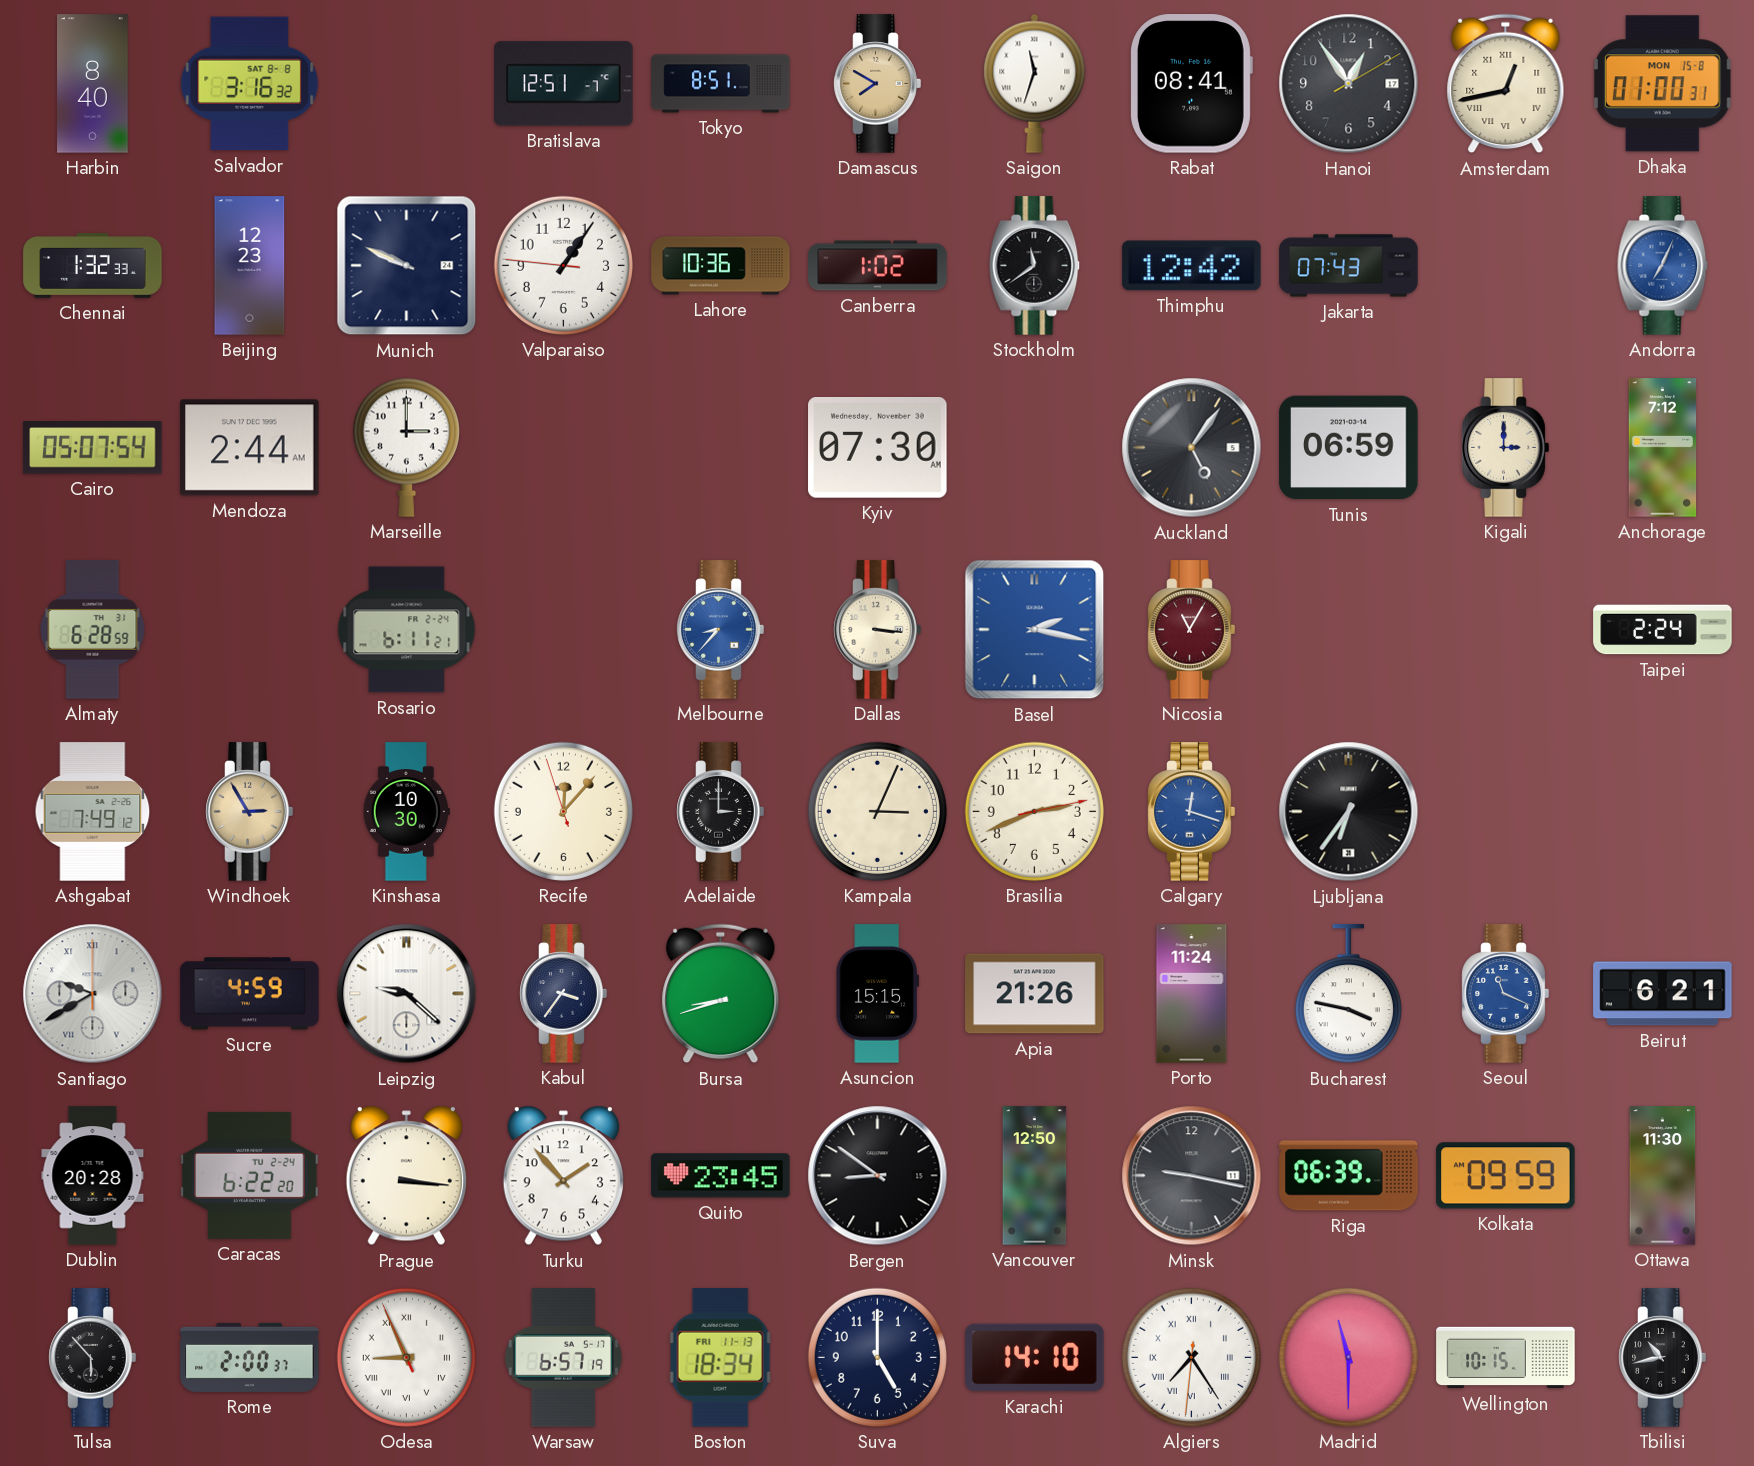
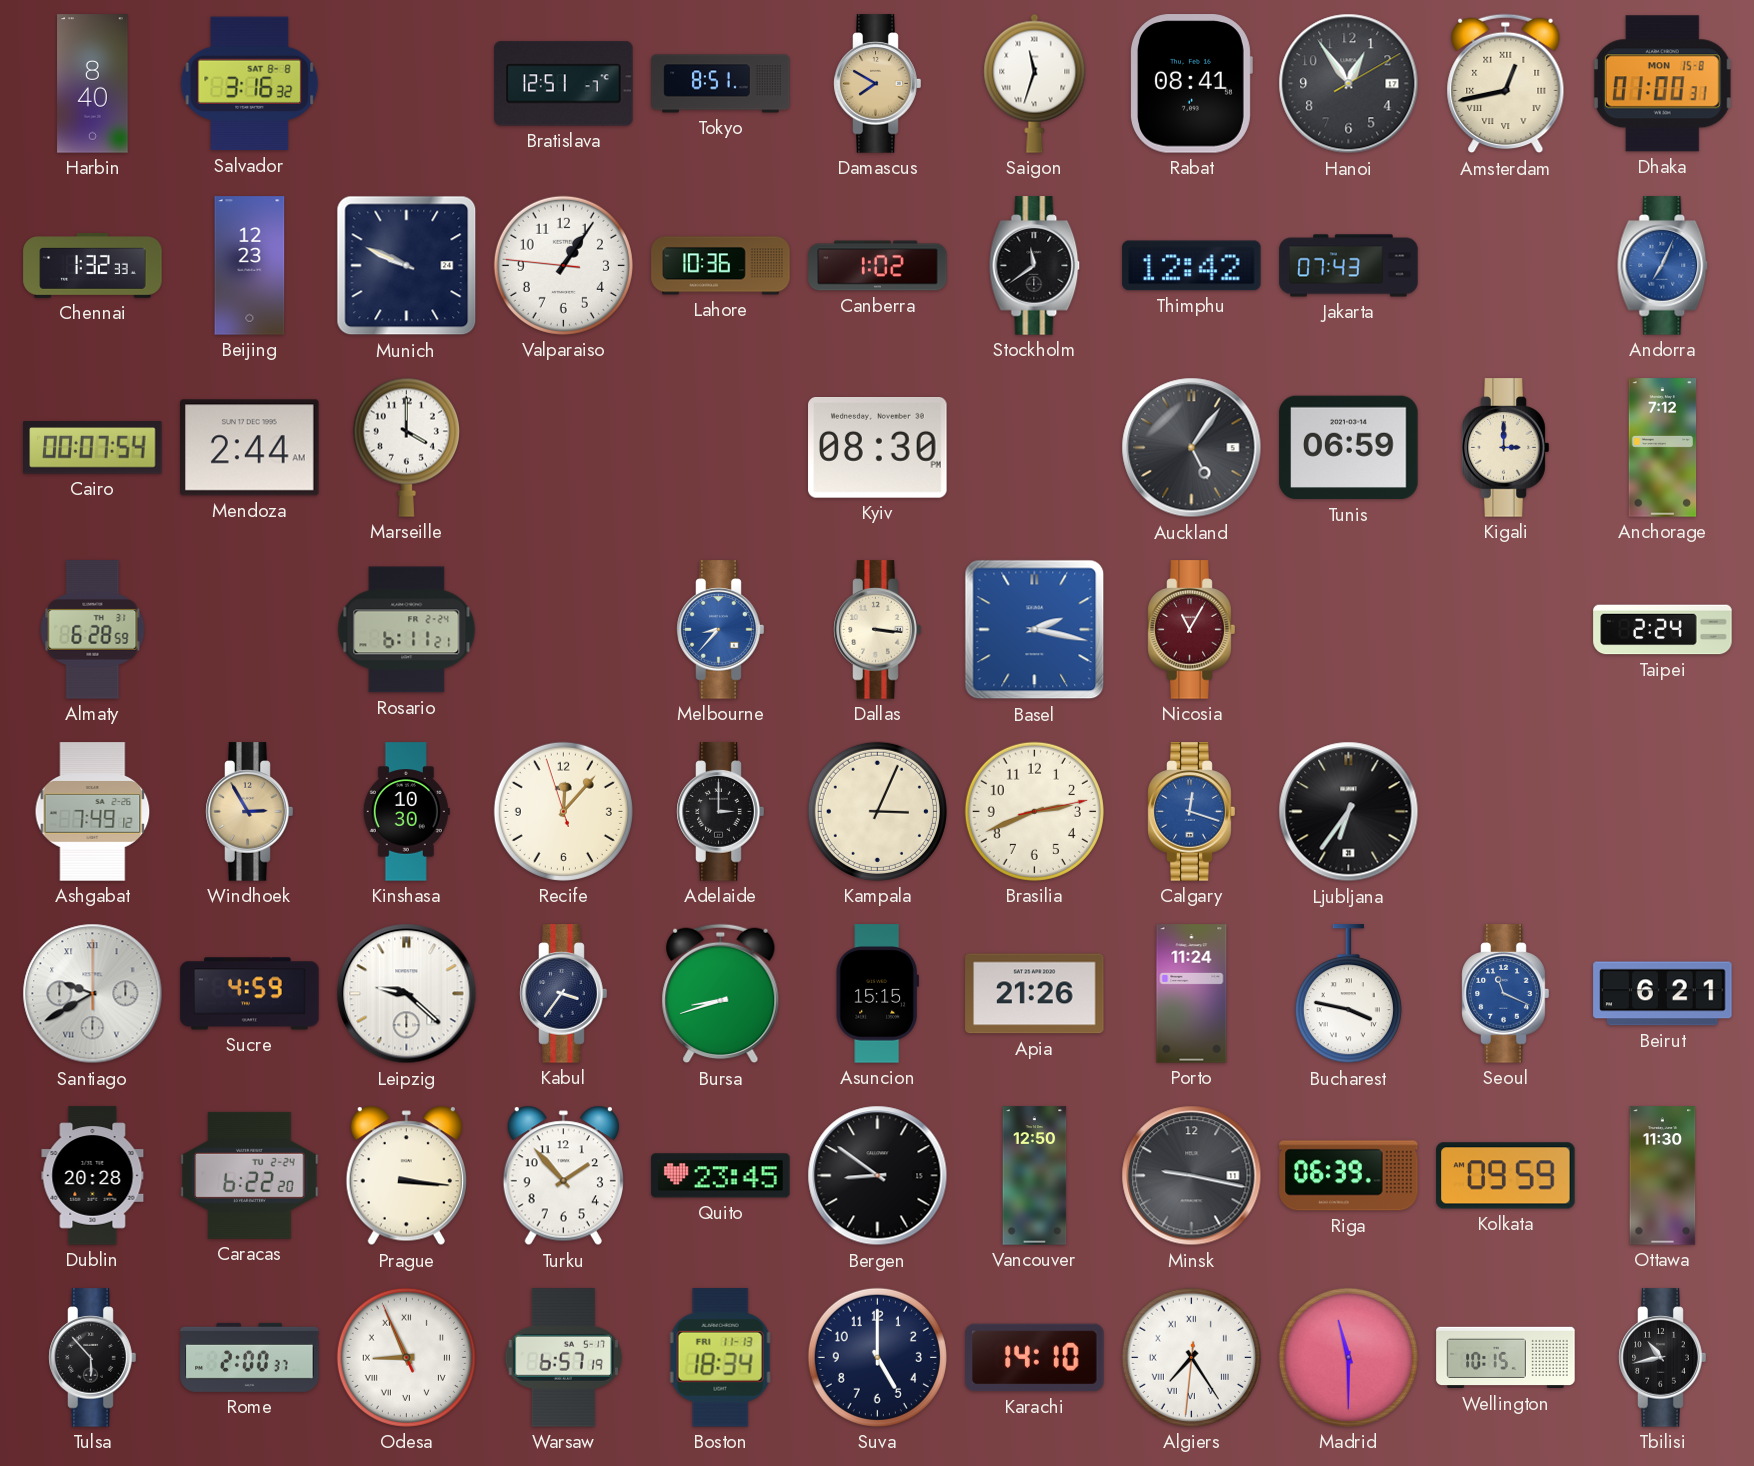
Cairo: 05:07 -> 00:07
Marseille: 3:00 -> 4:00
Kyiv: 07:30 -> 08:30
